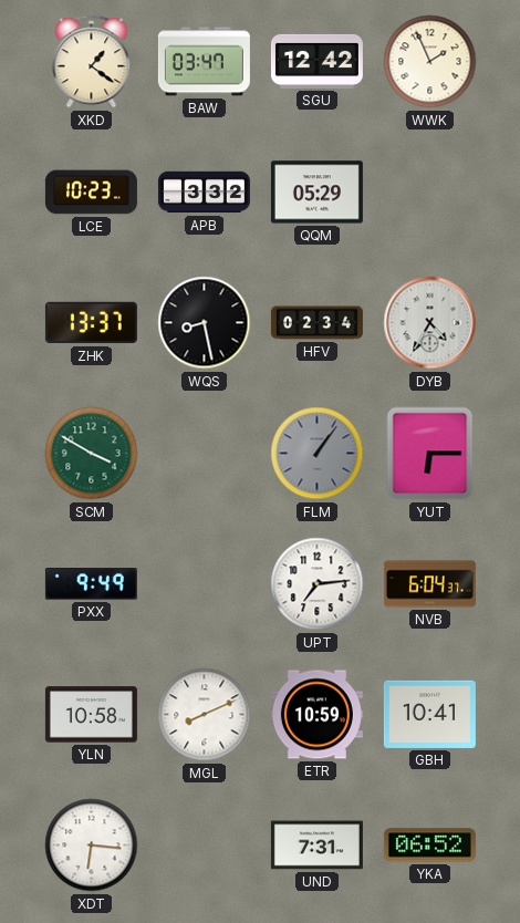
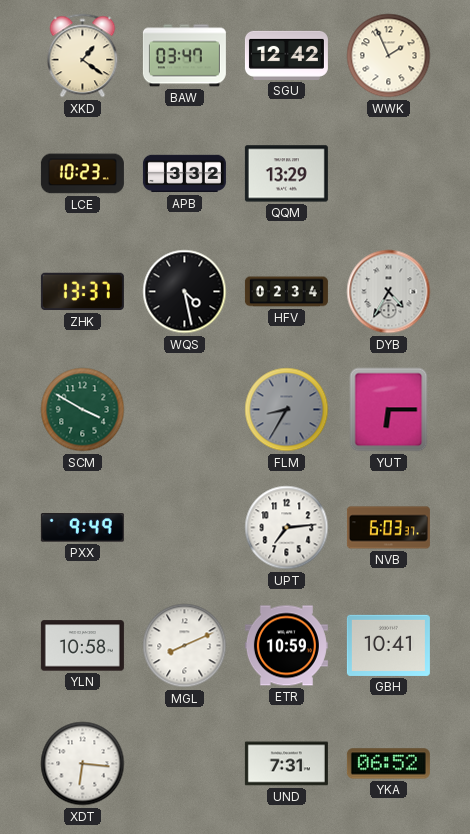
QQM: 05:29 -> 13:29
WQS: 8:28 -> 4:28
FLM: 1:06 -> 8:35
NVB: 6:04 -> 6:03
